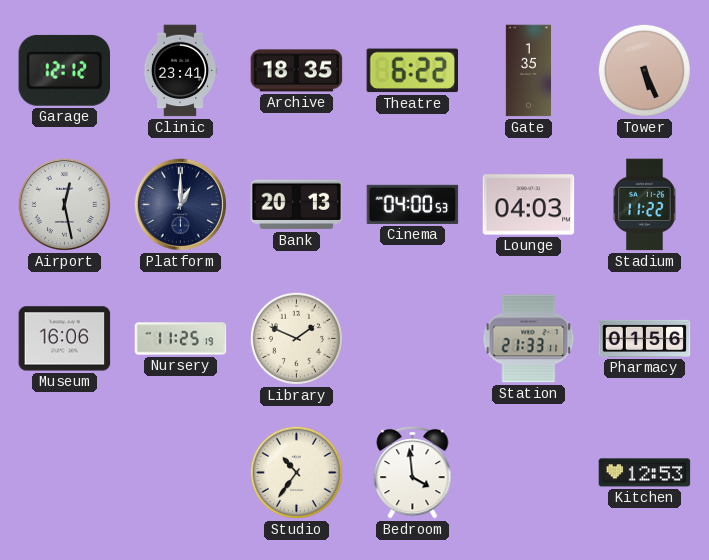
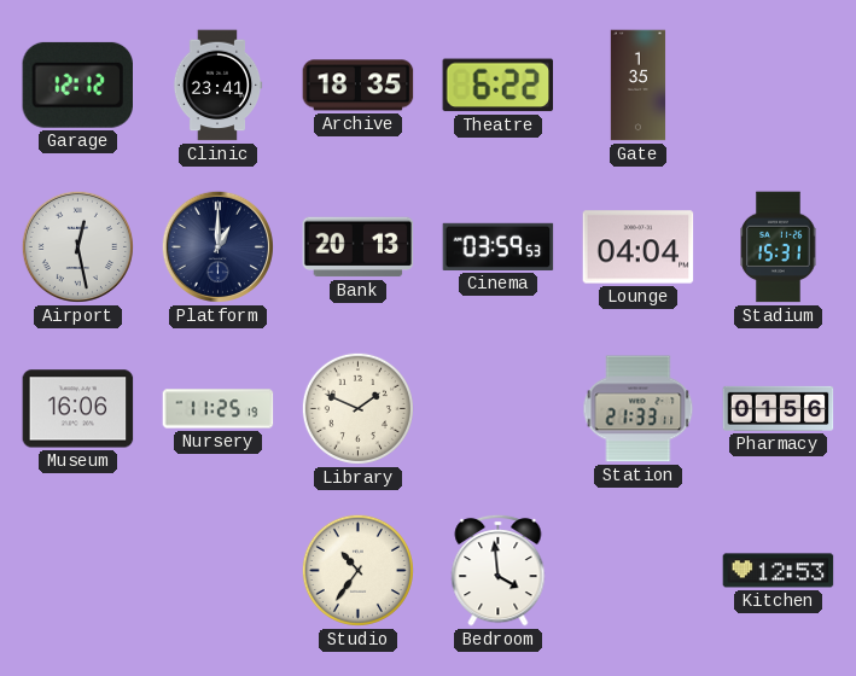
Tower: 5:26 -> none
Cinema: 04:00 -> 03:59
Lounge: 04:03 -> 04:04
Stadium: 11:22 -> 15:31
